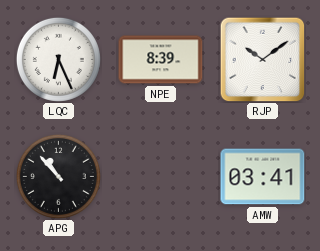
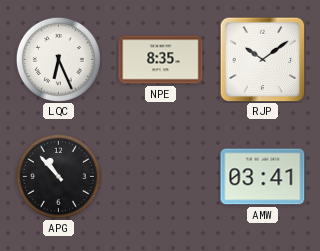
NPE: 8:39 -> 8:35
